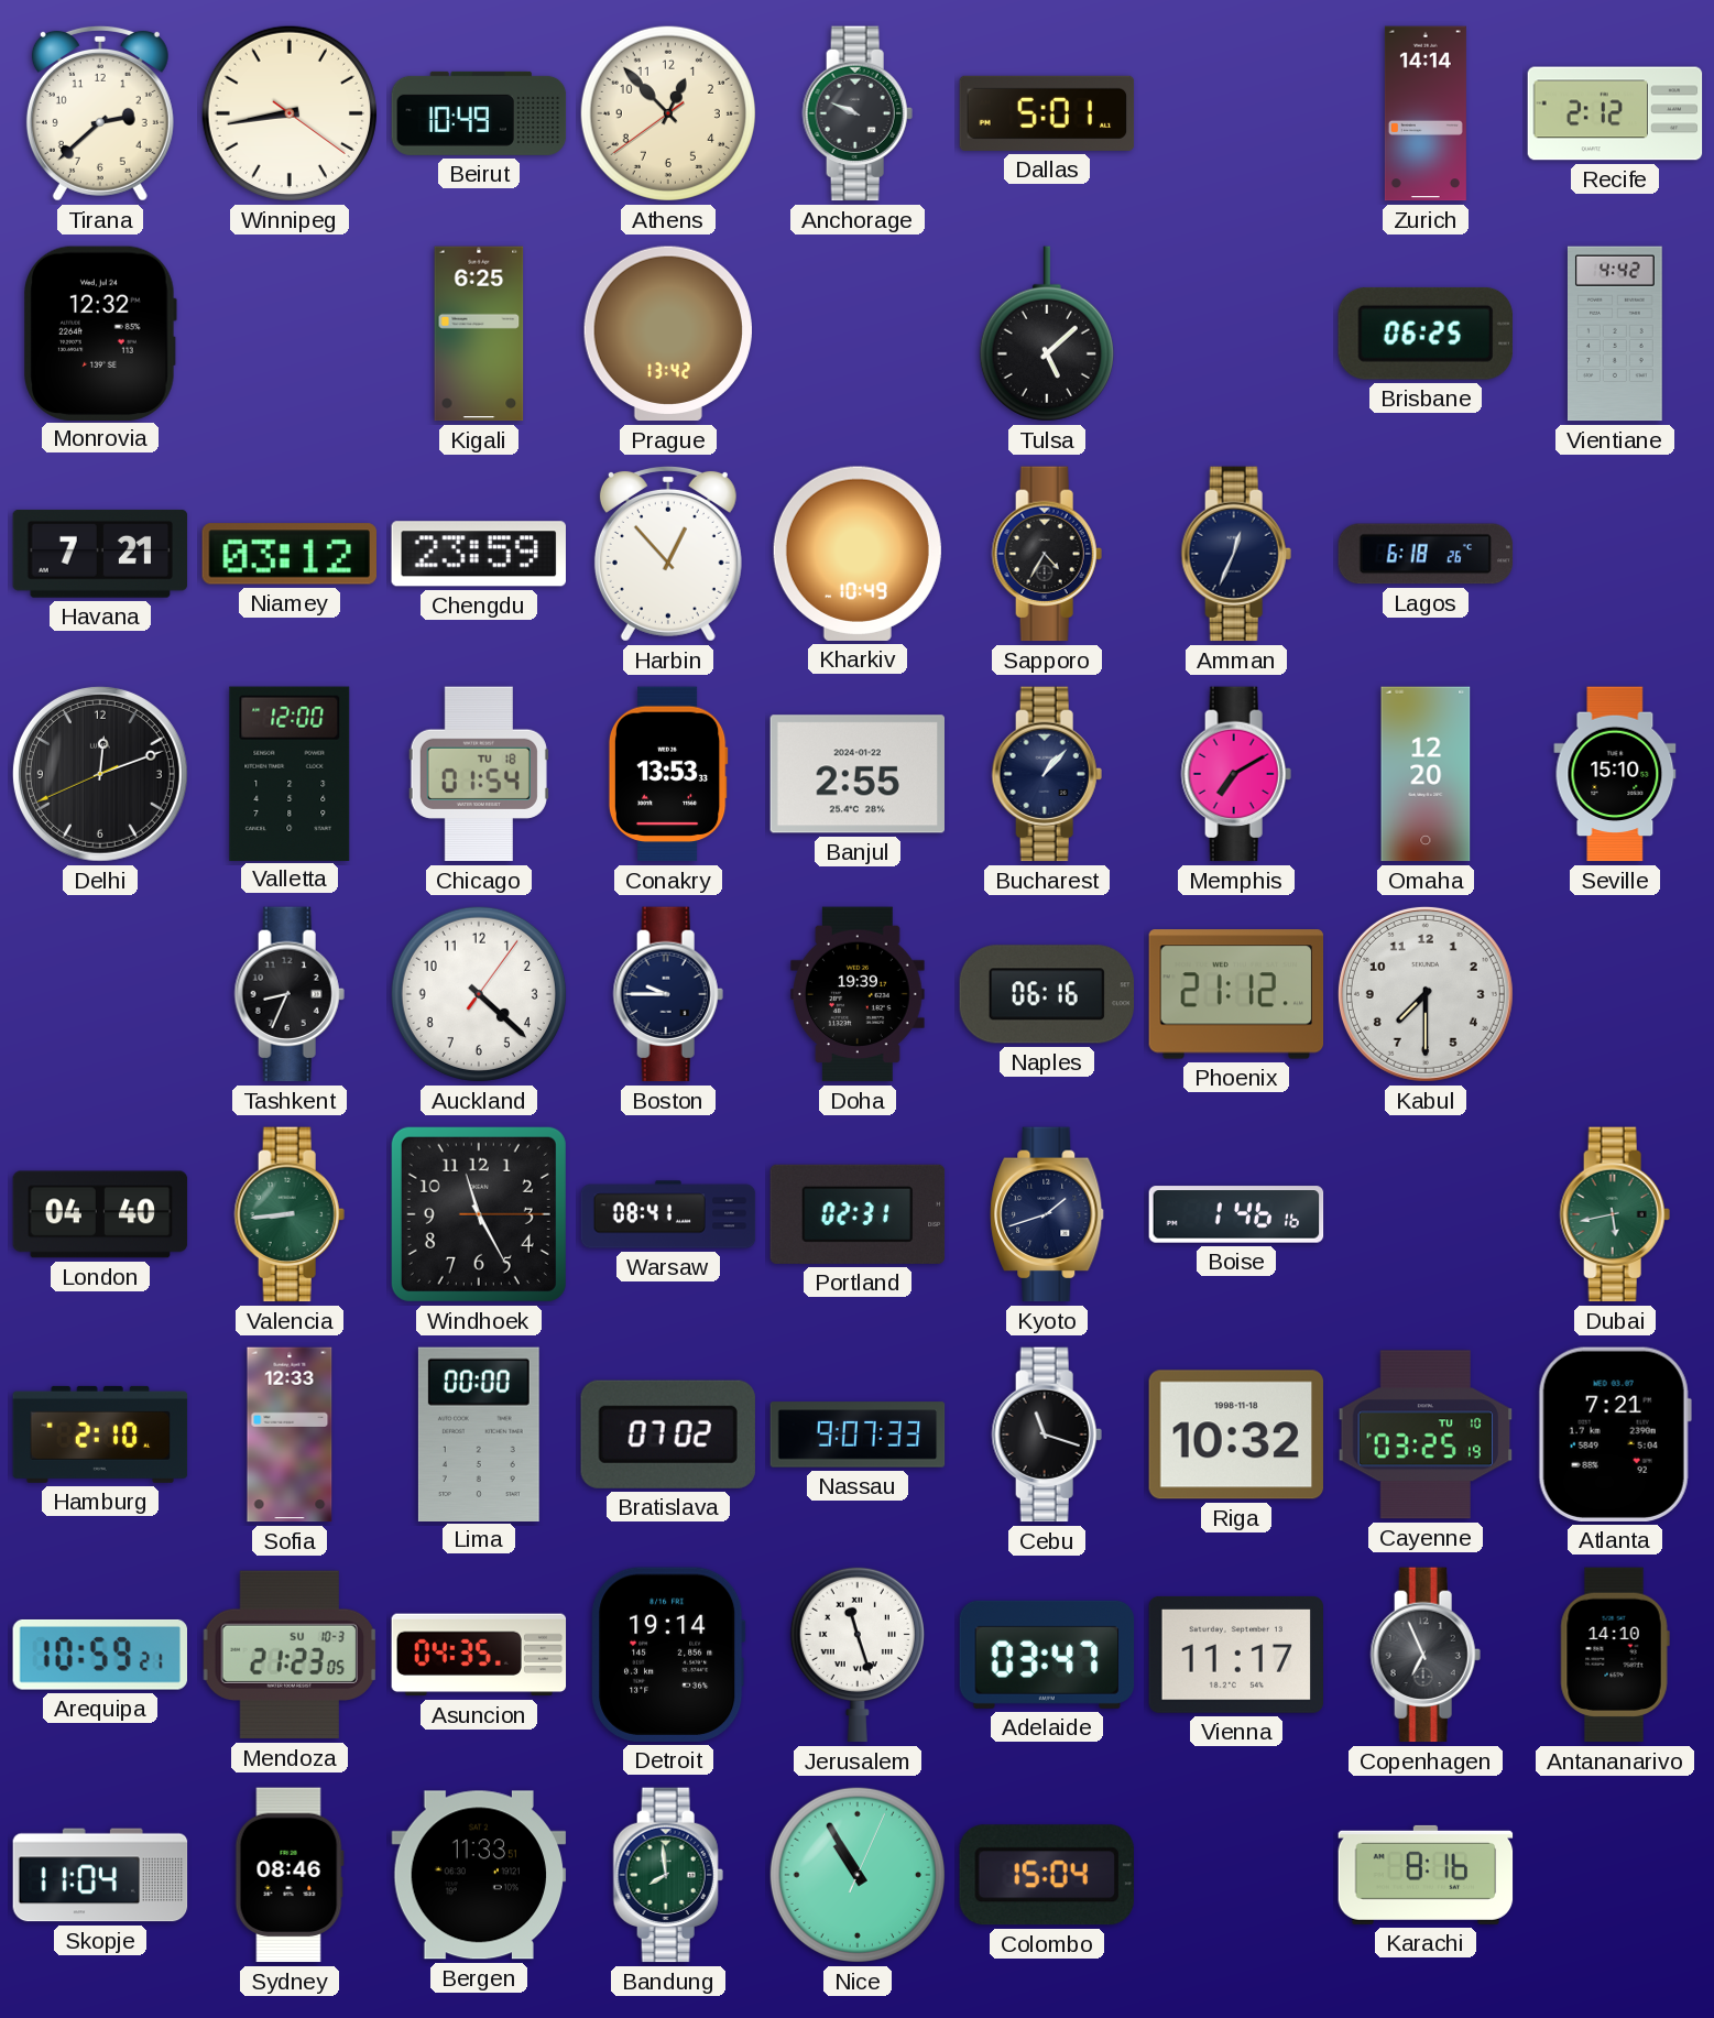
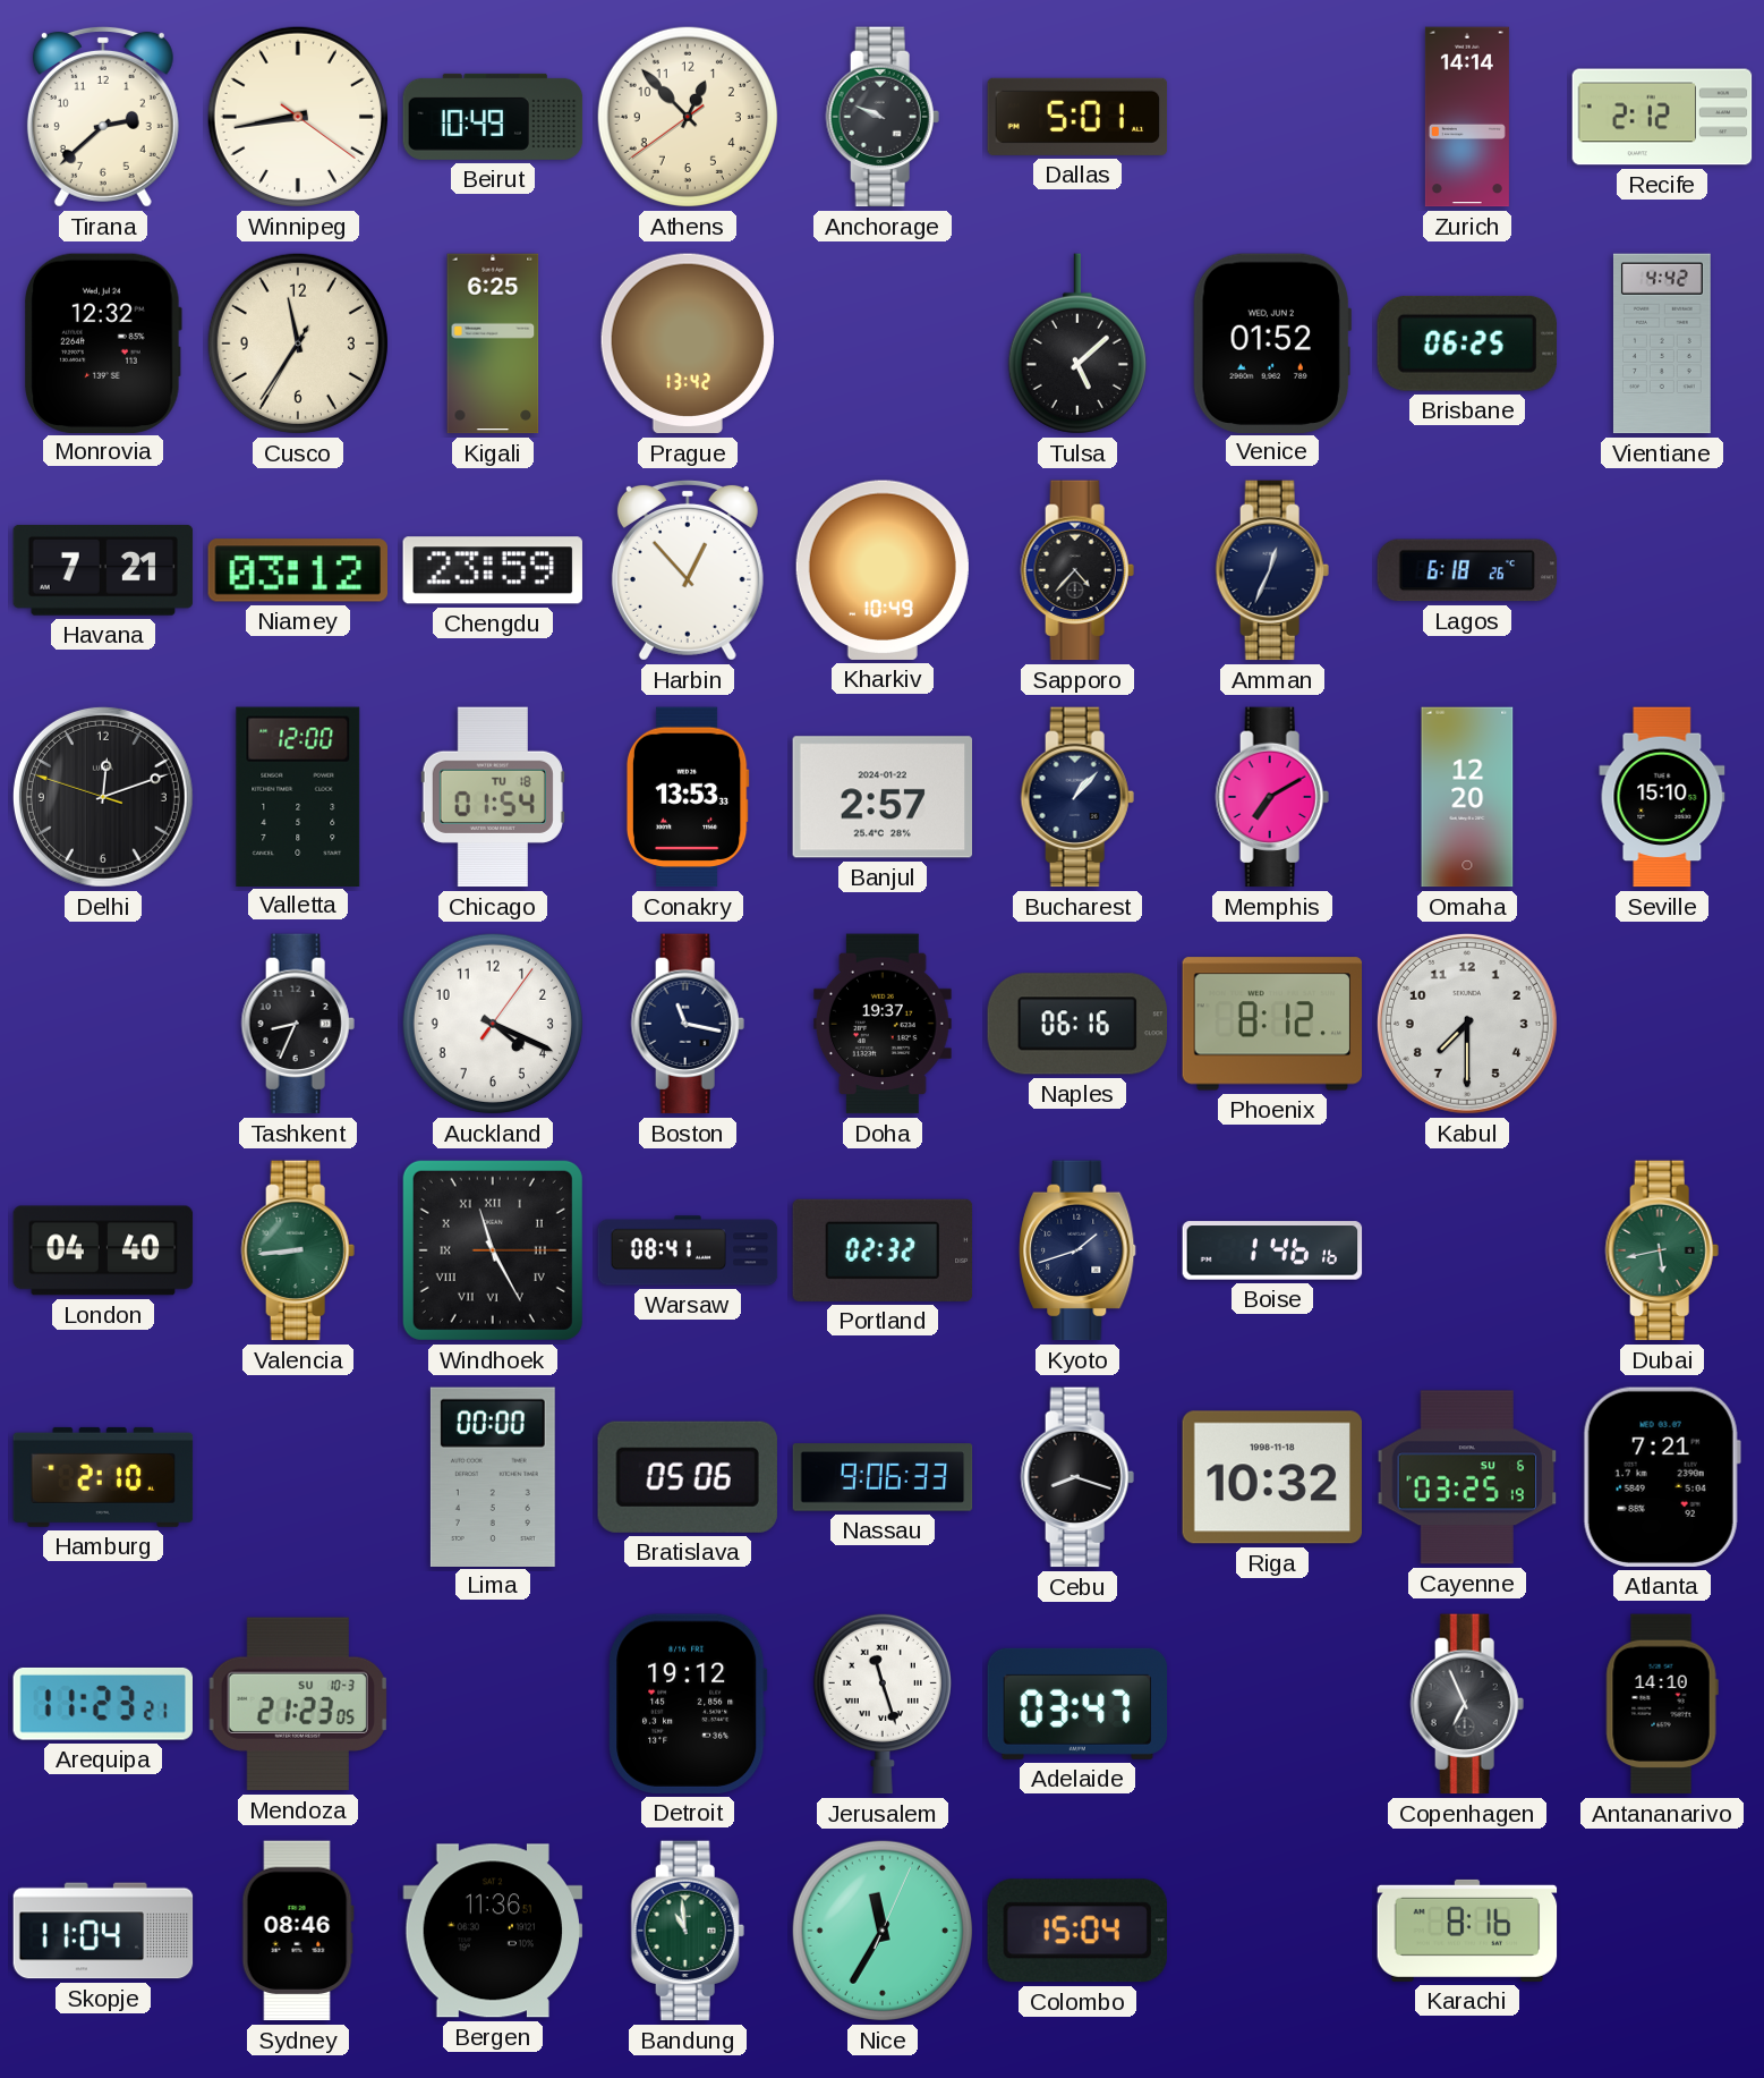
Cusco: none -> 11:35
Venice: none -> 01:52
Sapporo: 4:35 -> 4:37
Delhi: 12:11:41 -> 12:11:48
Banjul: 2:55 -> 2:57
Auckland: 4:22 -> 4:19
Boston: 9:45 -> 11:17
Doha: 19:39 -> 19:37
Phoenix: 21:12 -> 8:12
Windhoek numerals: Arabic -> Roman
Portland: 02:31 -> 02:32
Sofia: 12:33 -> none
Bratislava: 07:02 -> 05:06
Nassau: 9:07 -> 9:06
Cebu: 11:18 -> 8:18
Cayenne date: TU 10 -> SU 6
Arequipa: 10:59 -> 11:23
Asuncion: 04:35 -> none
Detroit: 19:14 -> 19:12
Vienna: 11:17 -> none
Bergen: 11:33 -> 11:36
Bandung: 7:59 -> 10:59
Nice: 10:55 -> 11:35
